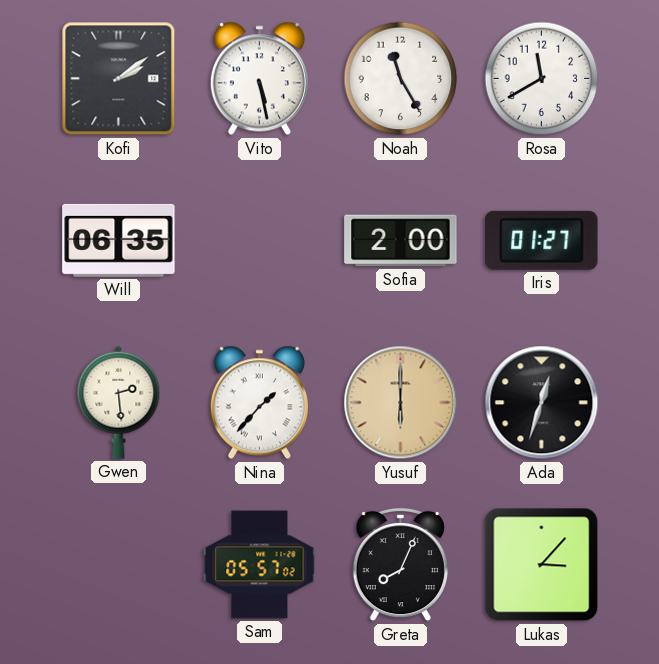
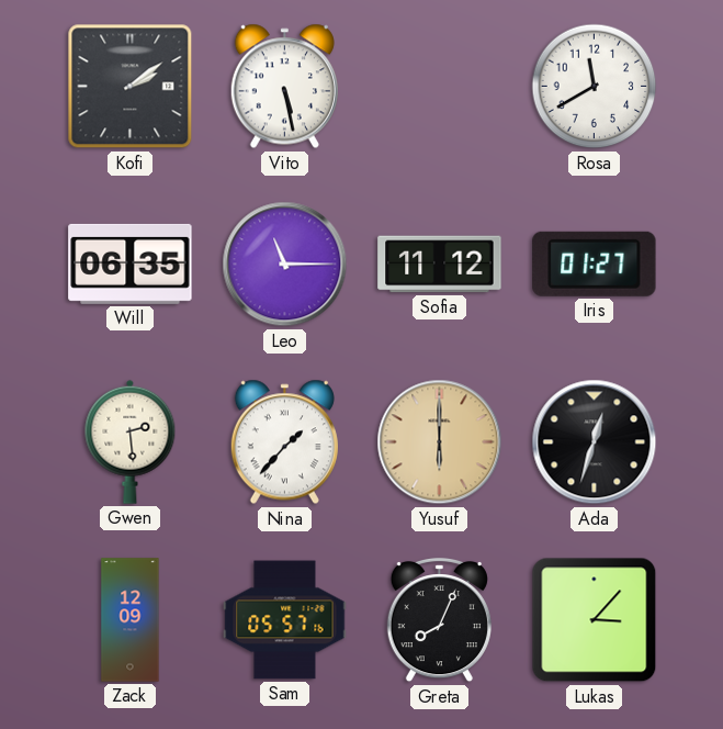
Noah: 11:25 -> none
Leo: none -> 11:15
Sofia: 2:00 -> 11:12
Zack: none -> 12:09
Sam: 05:57:02 -> 05:57:16
